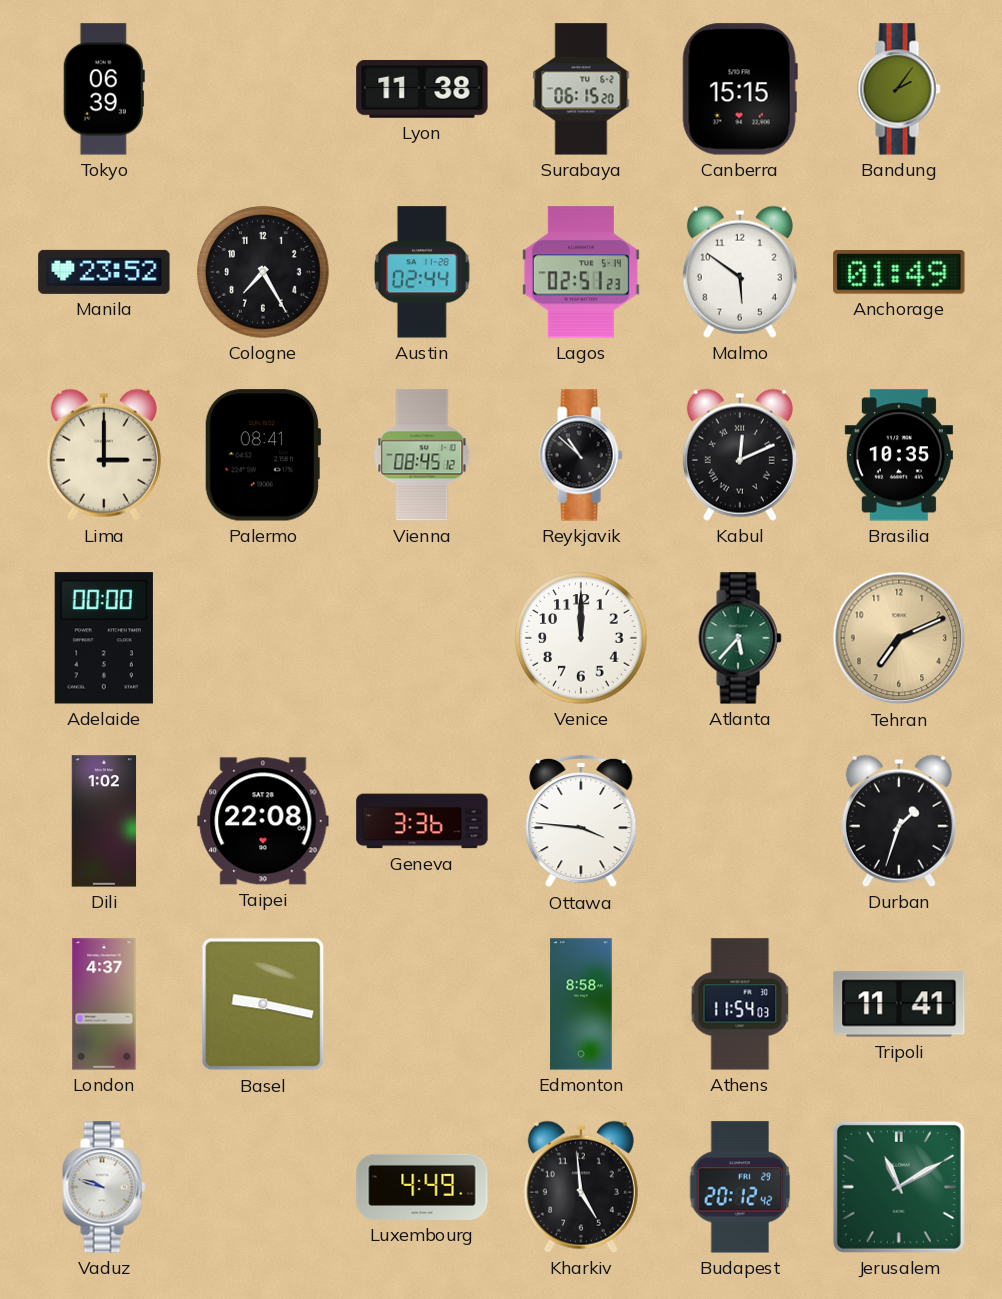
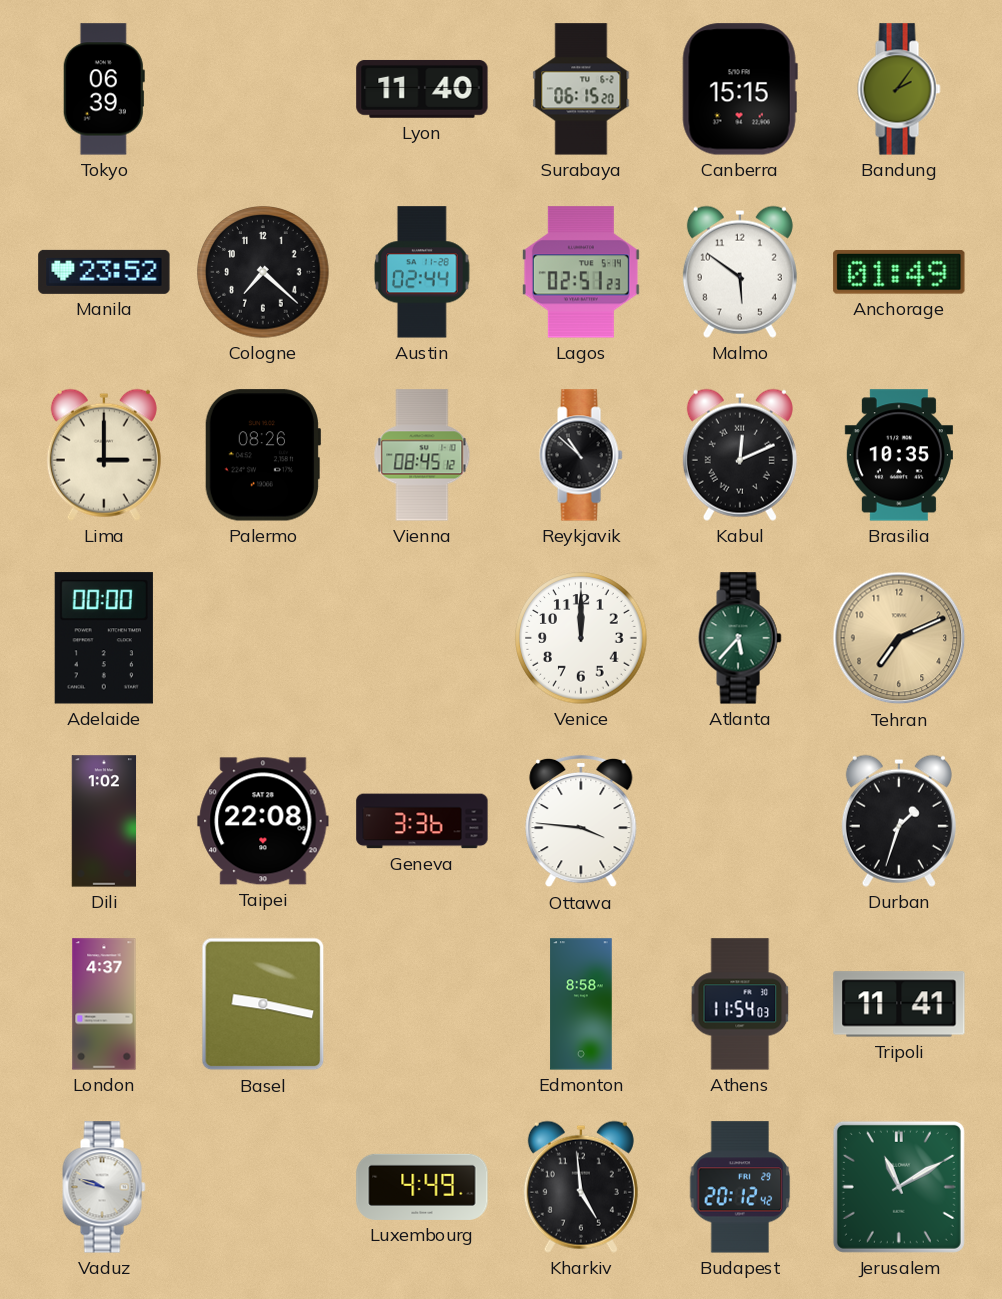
Lyon: 11:38 -> 11:40
Cologne: 7:25 -> 7:22
Palermo: 08:41 -> 08:26
